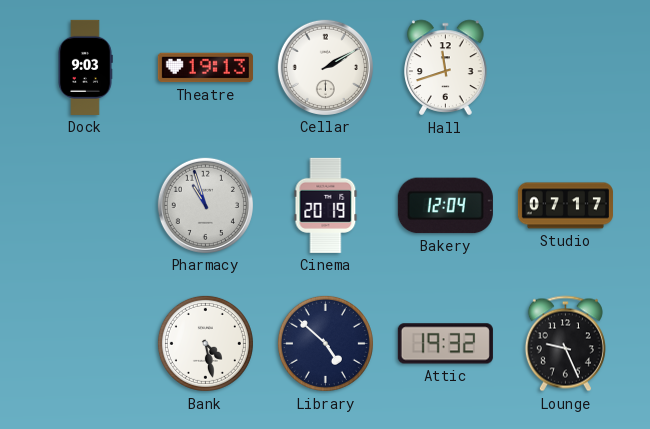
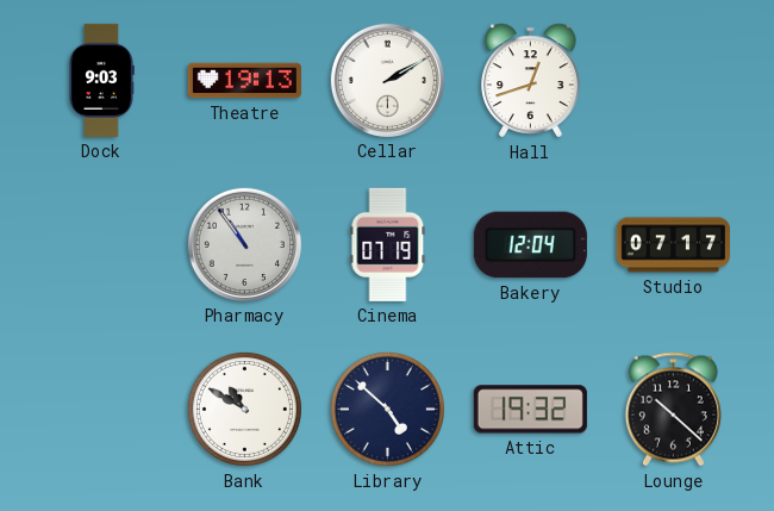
Hall: 11:42 -> 12:42
Pharmacy: 10:57 -> 10:54
Cinema: 20:19 -> 07:19
Bank: 4:28 -> 10:50
Lounge: 9:26 -> 10:22
